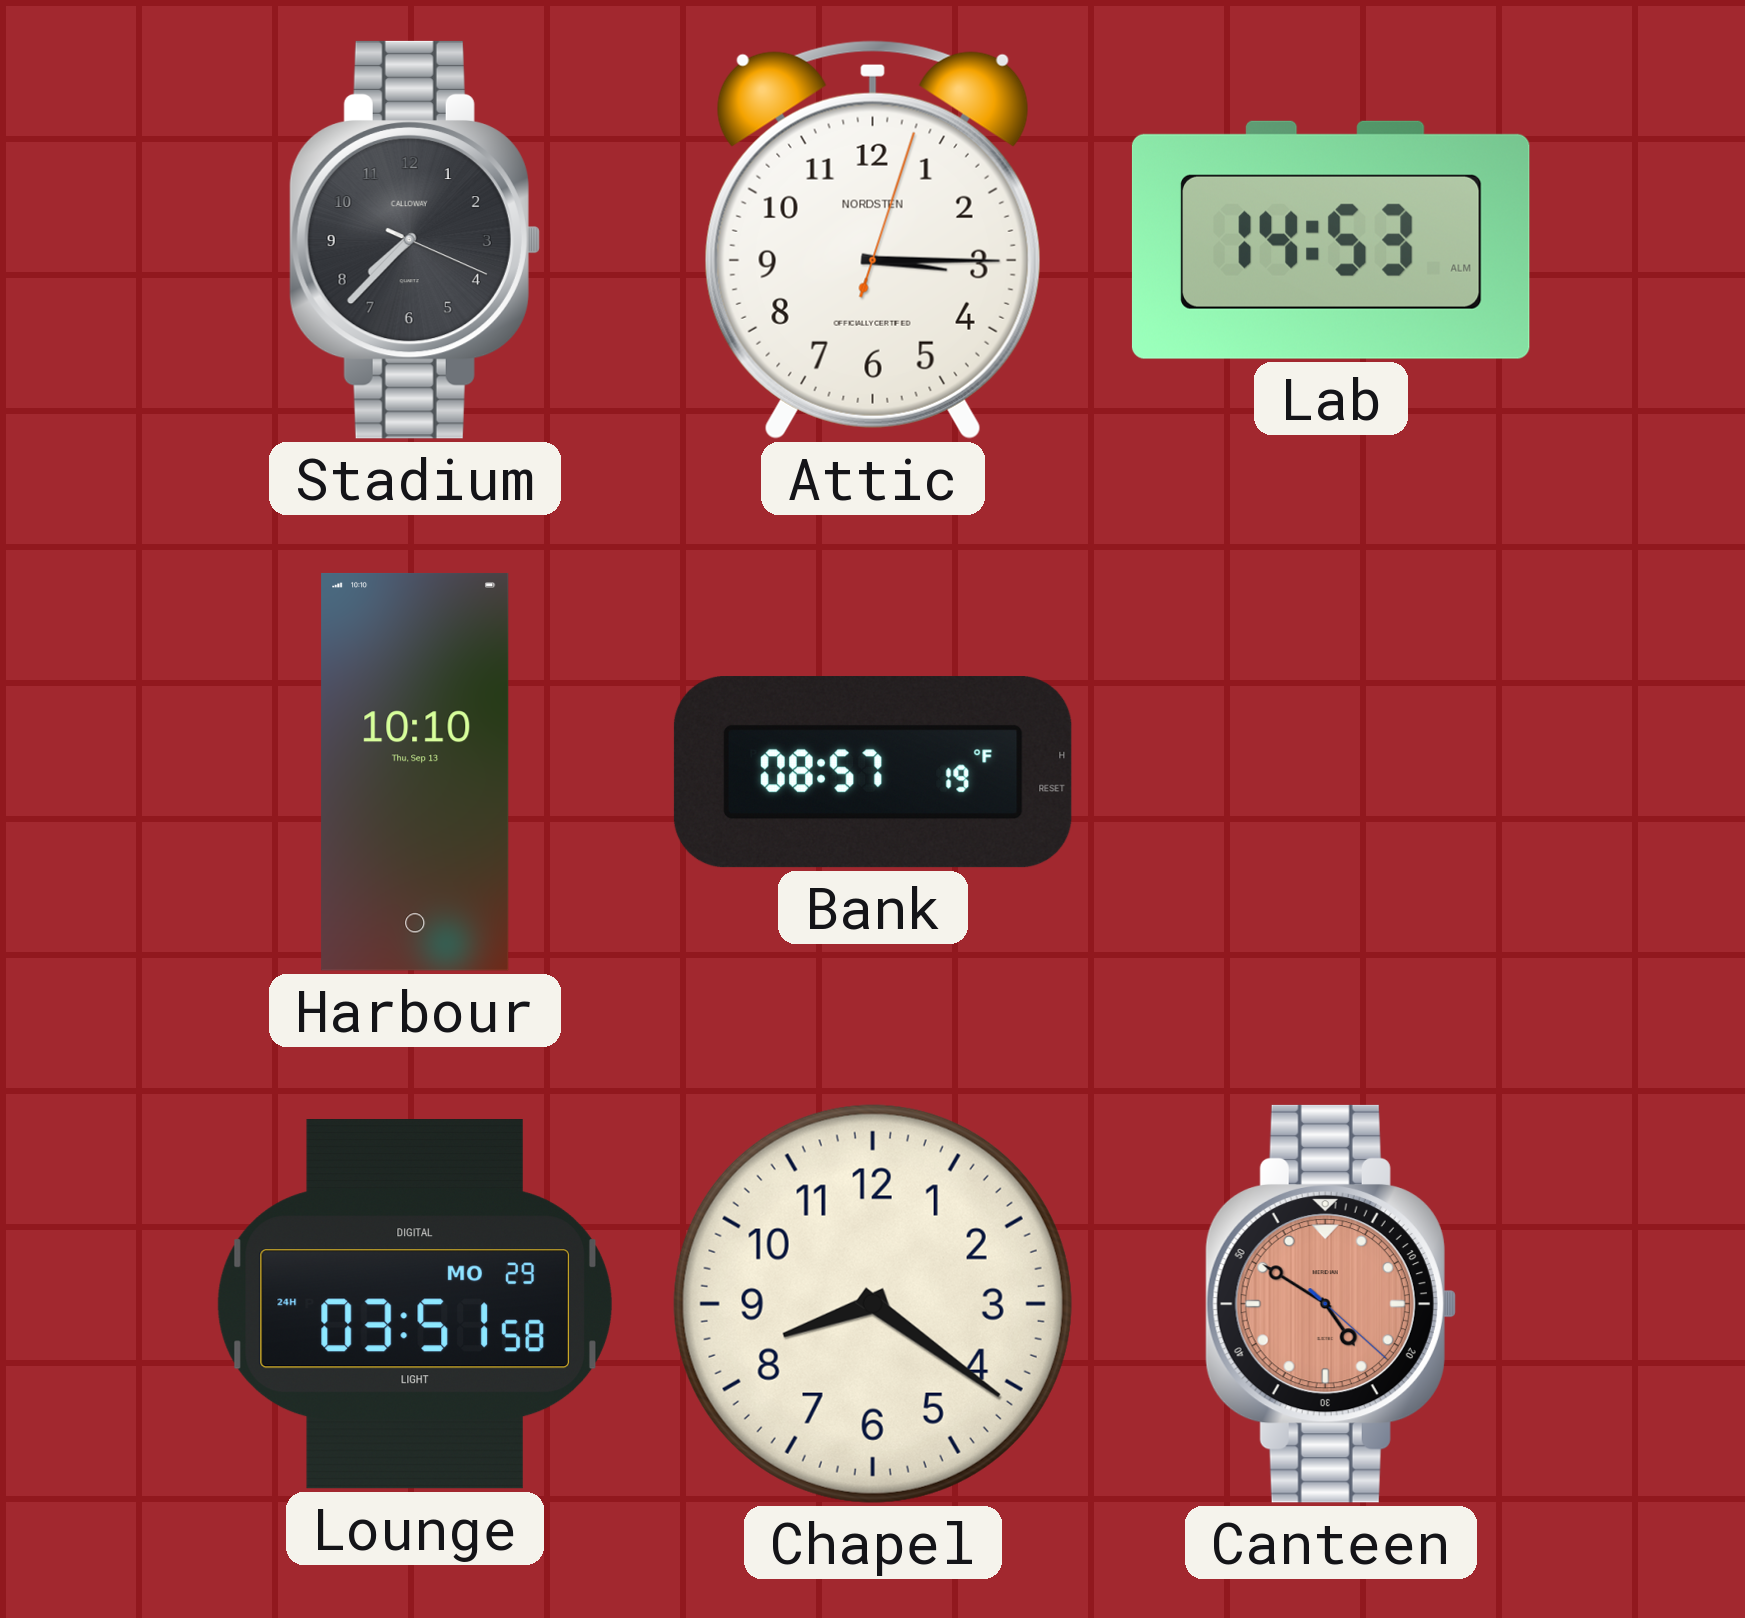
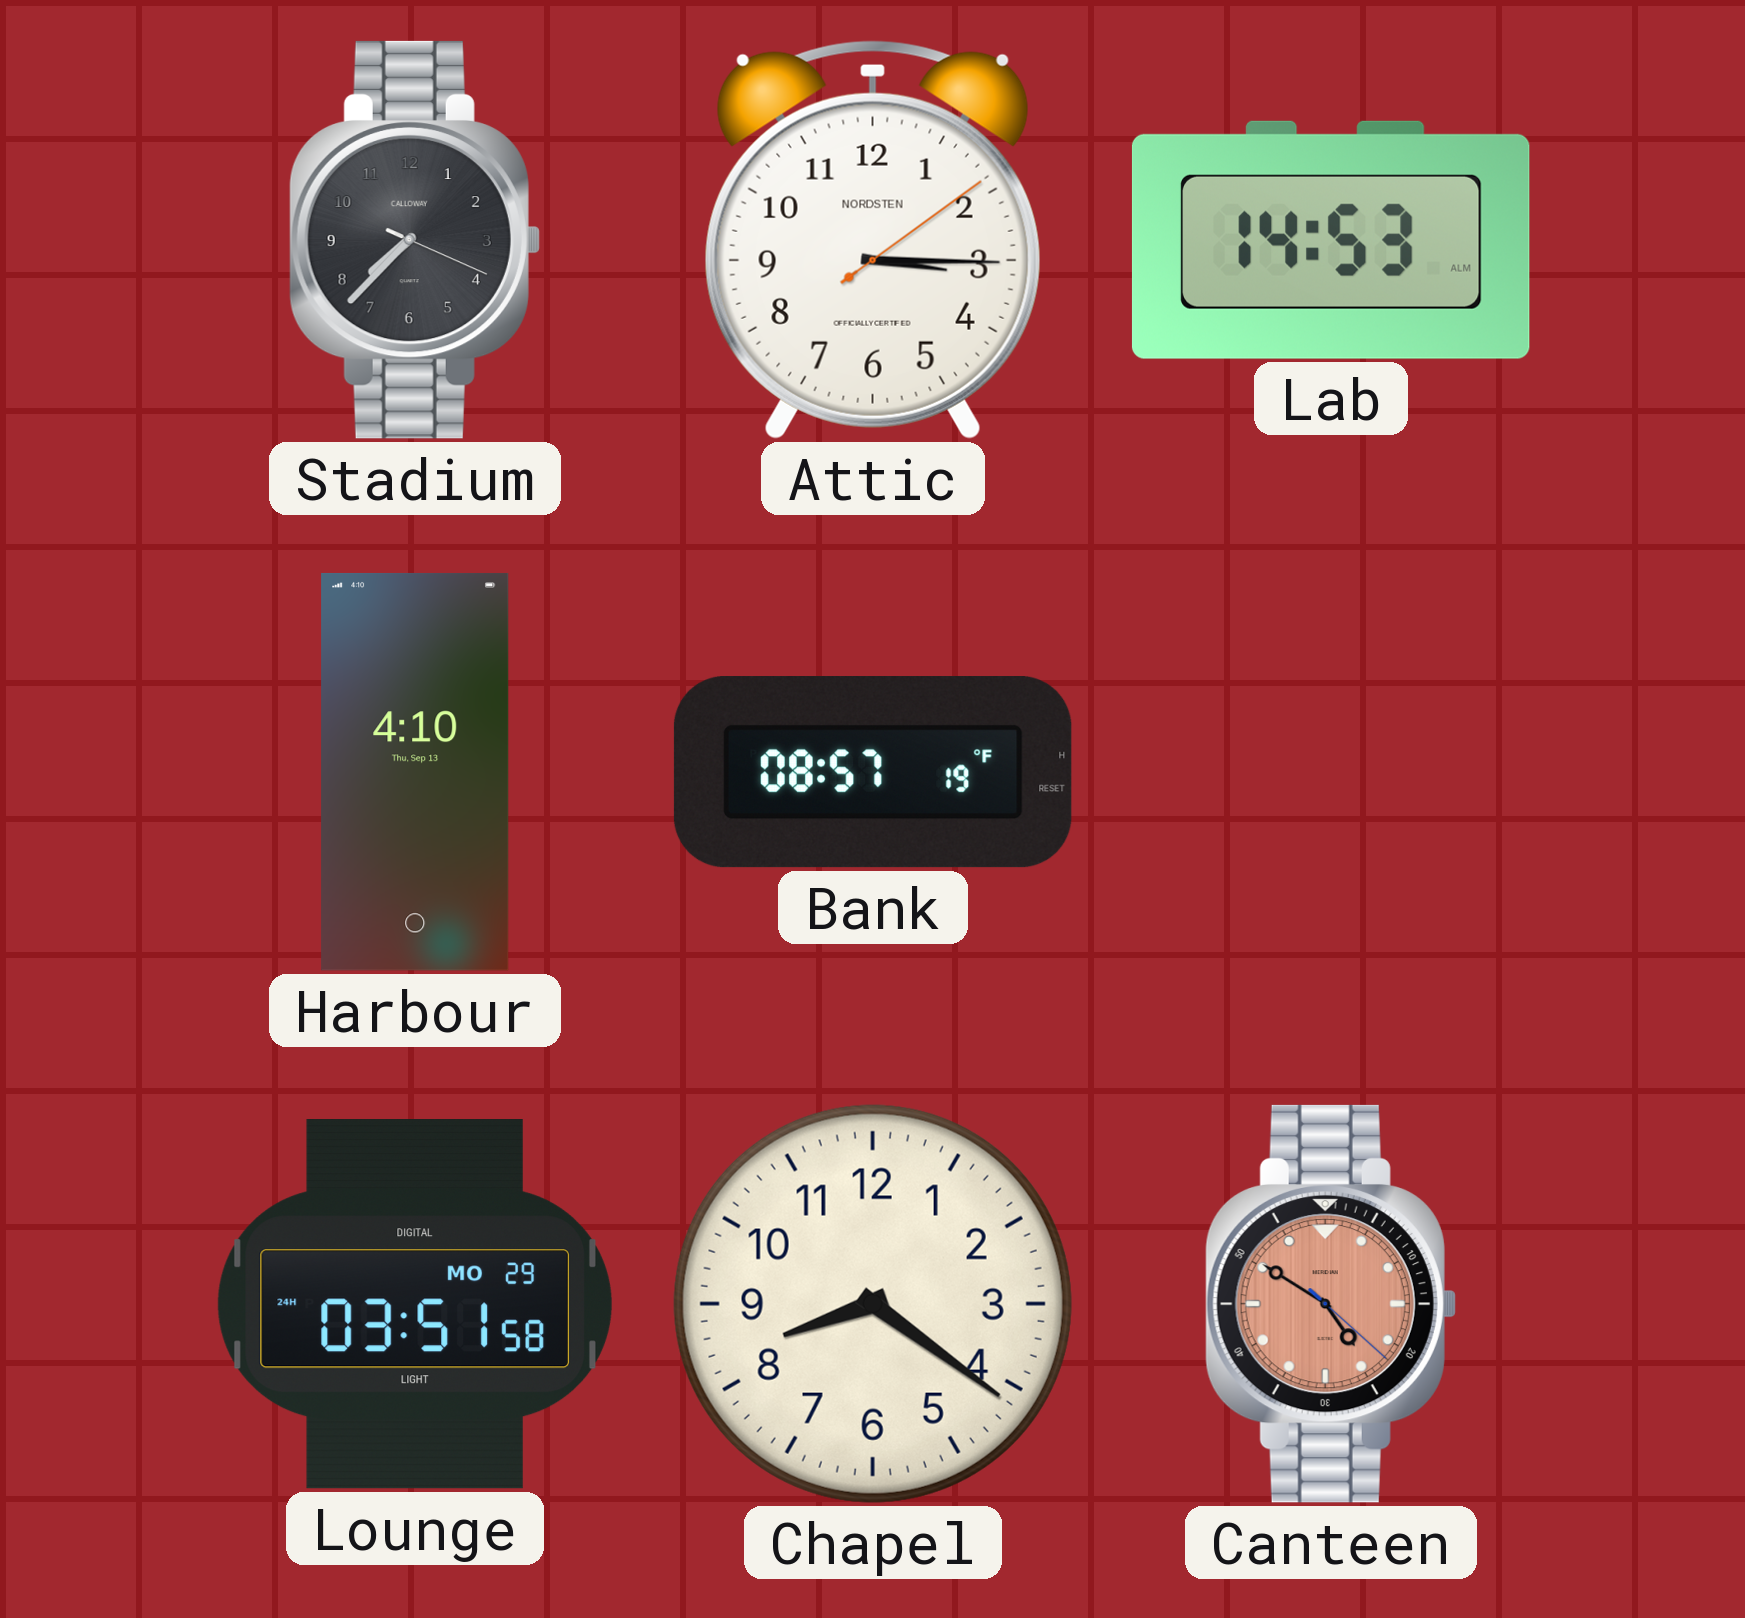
Attic: 3:15:03 -> 3:15:09
Harbour: 10:10 -> 4:10
